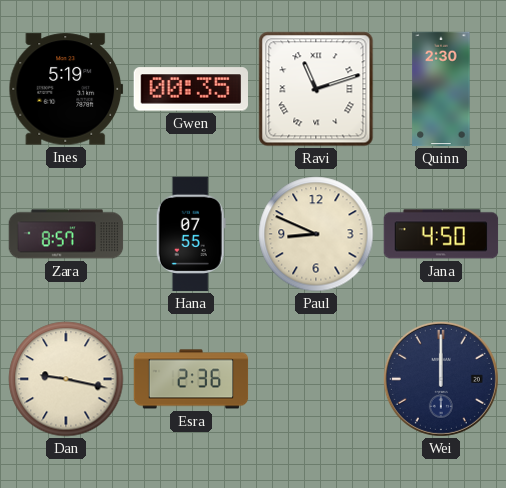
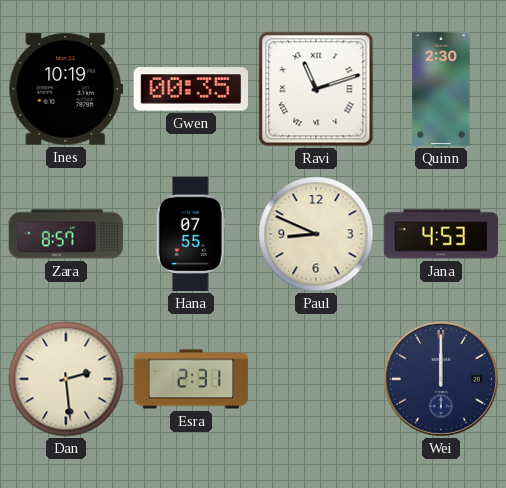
Ines: 5:19 -> 10:19
Jana: 4:50 -> 4:53
Dan: 9:17 -> 2:29
Esra: 2:36 -> 2:31
